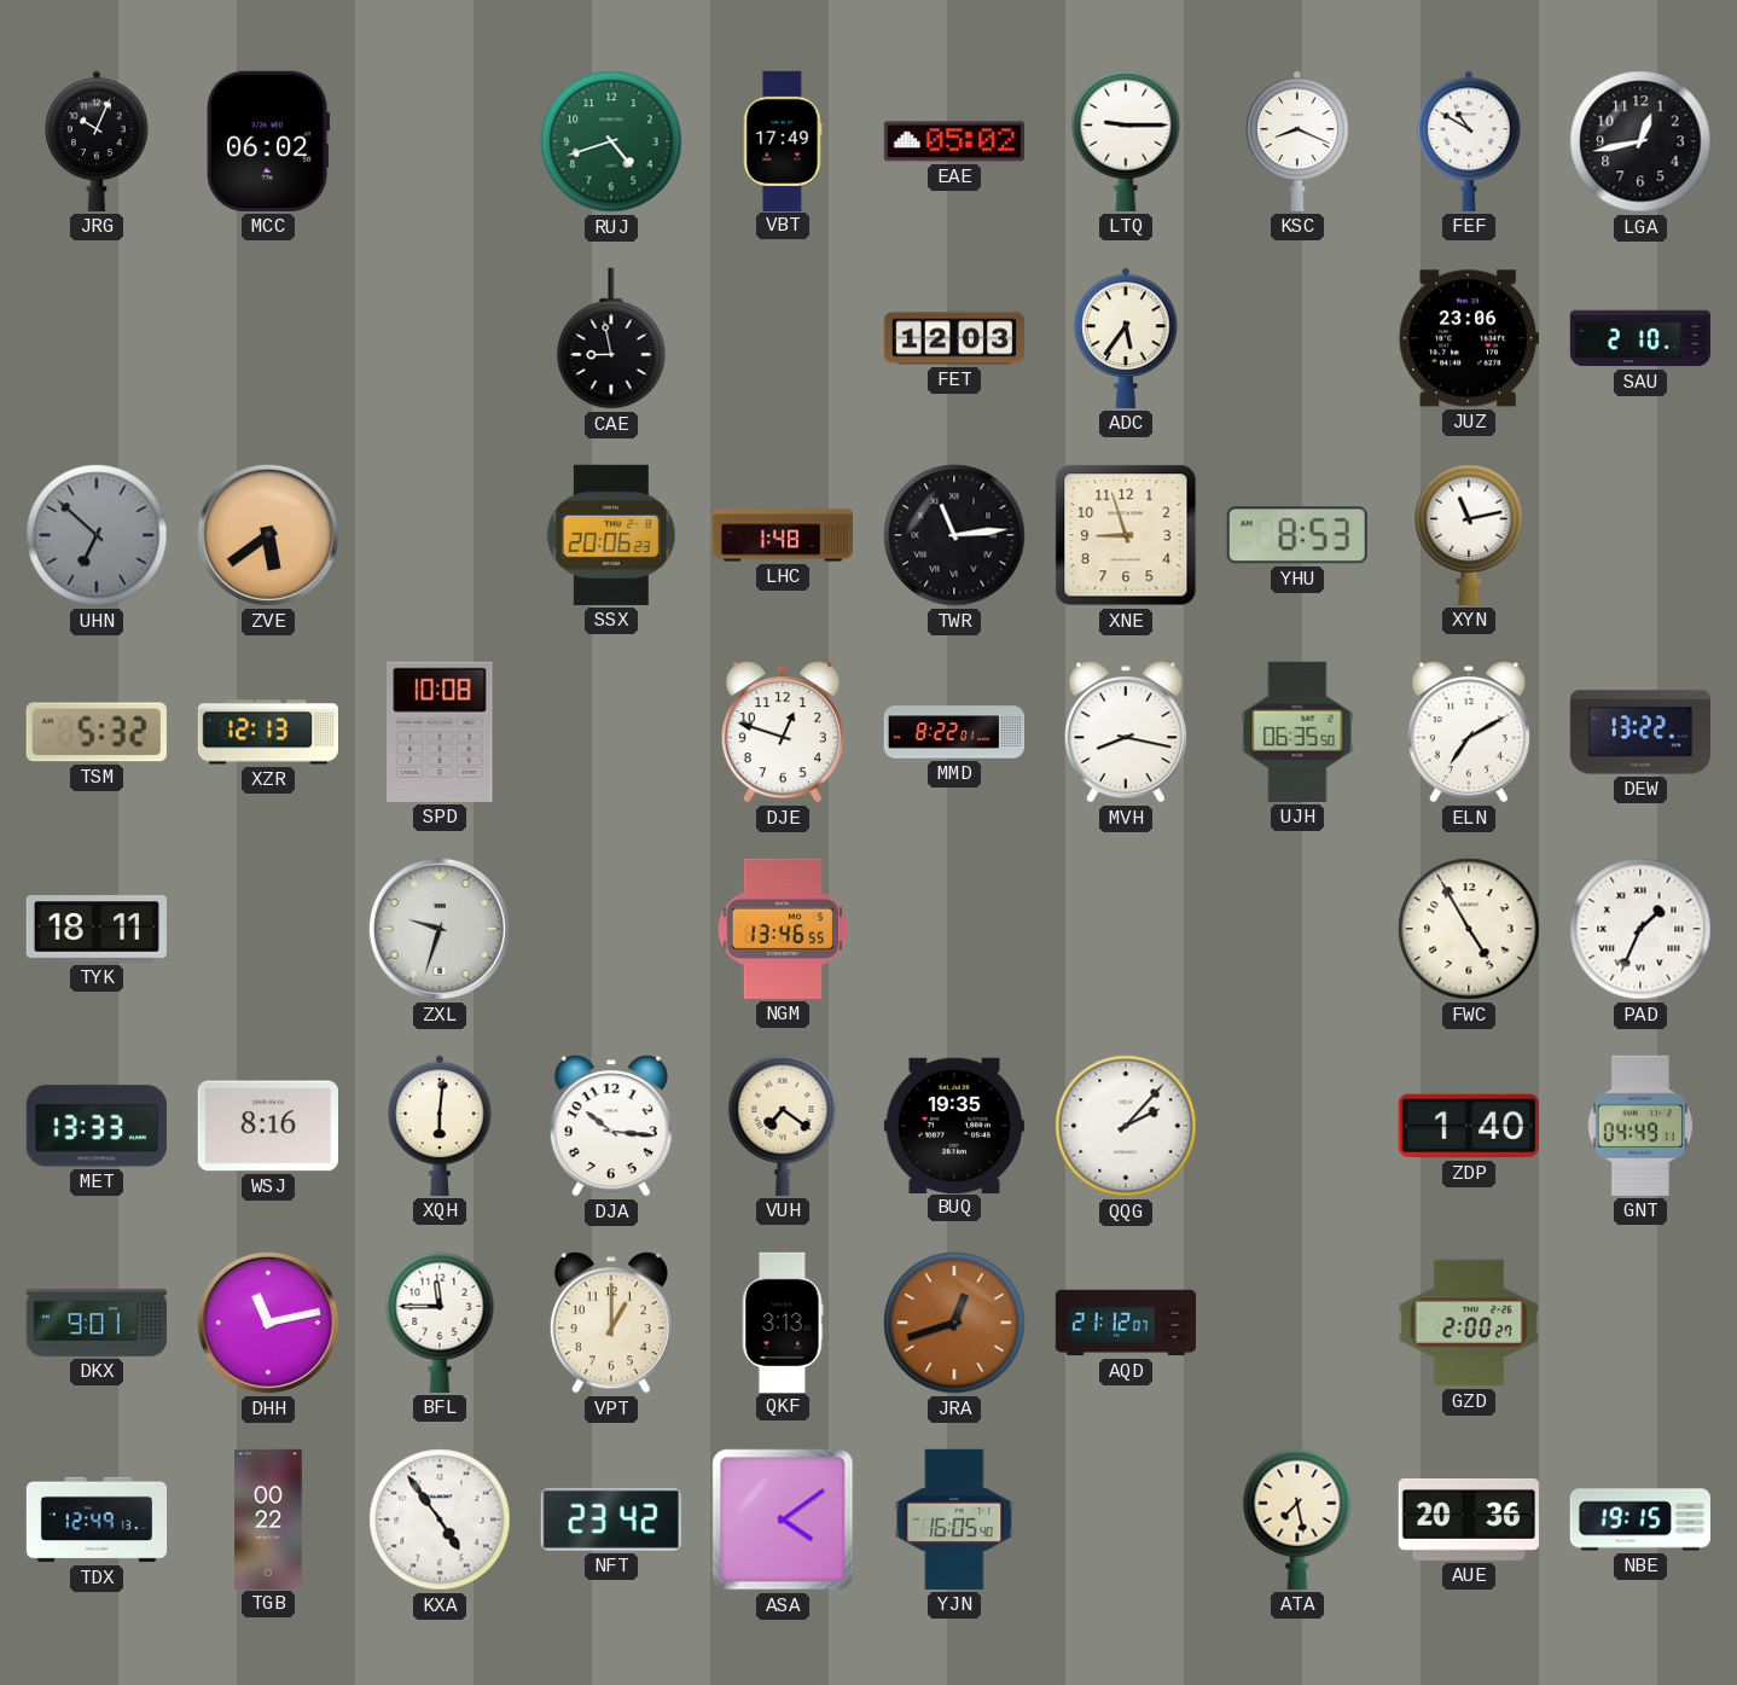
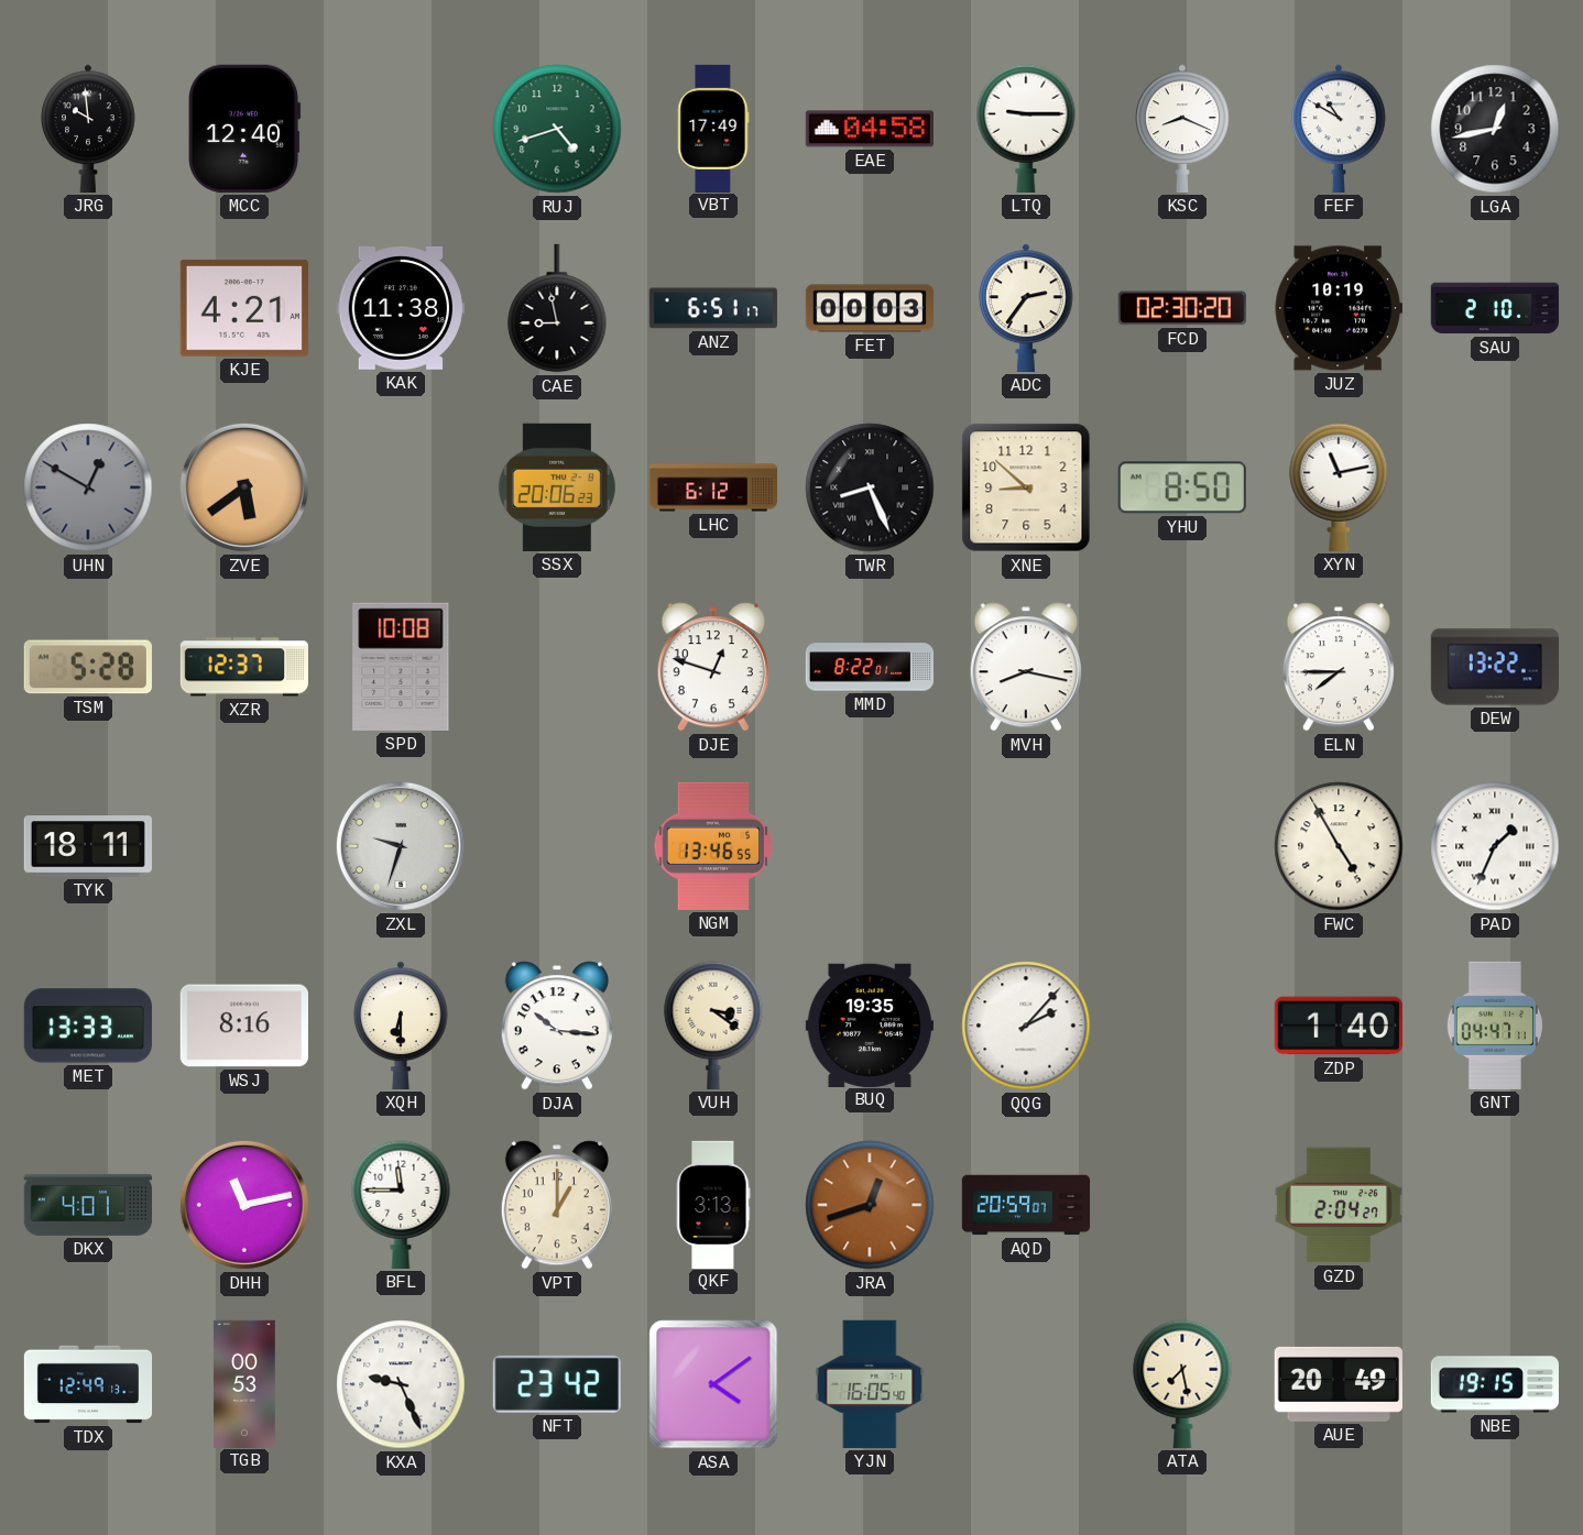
JRG: 10:04 -> 9:59
MCC: 06:02 -> 12:40
EAE: 05:02 -> 04:58
KJE: none -> 4:21
KAK: none -> 11:38
ANZ: none -> 6:51
FET: 12:03 -> 00:03
ADC: 5:36 -> 2:36
FCD: none -> 02:30
JUZ: 23:06 -> 10:19
UHN: 6:52 -> 12:50
LHC: 1:48 -> 6:12
TWR: 11:14 -> 8:26
XNE: 8:57 -> 8:52
YHU: 8:53 -> 8:50
TSM: 5:32 -> 5:28
XZR: 12:13 -> 12:37
UJH: 06:35 -> none
ELN: 7:10 -> 7:45
XQH: 6:01 -> 6:30
VUH: 7:21 -> 3:21
GNT: 04:49 -> 04:47
DKX: 9:01 -> 4:01
AQD: 21:12 -> 20:59
GZD: 2:00 -> 2:04
TGB: 00:22 -> 00:53
KXA: 4:54 -> 9:26
AUE: 20:36 -> 20:49
